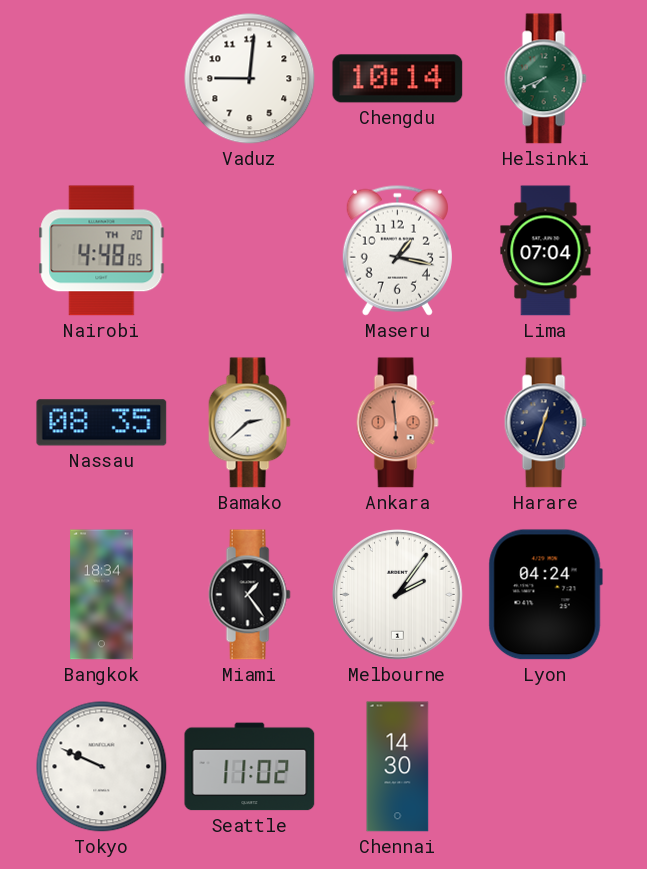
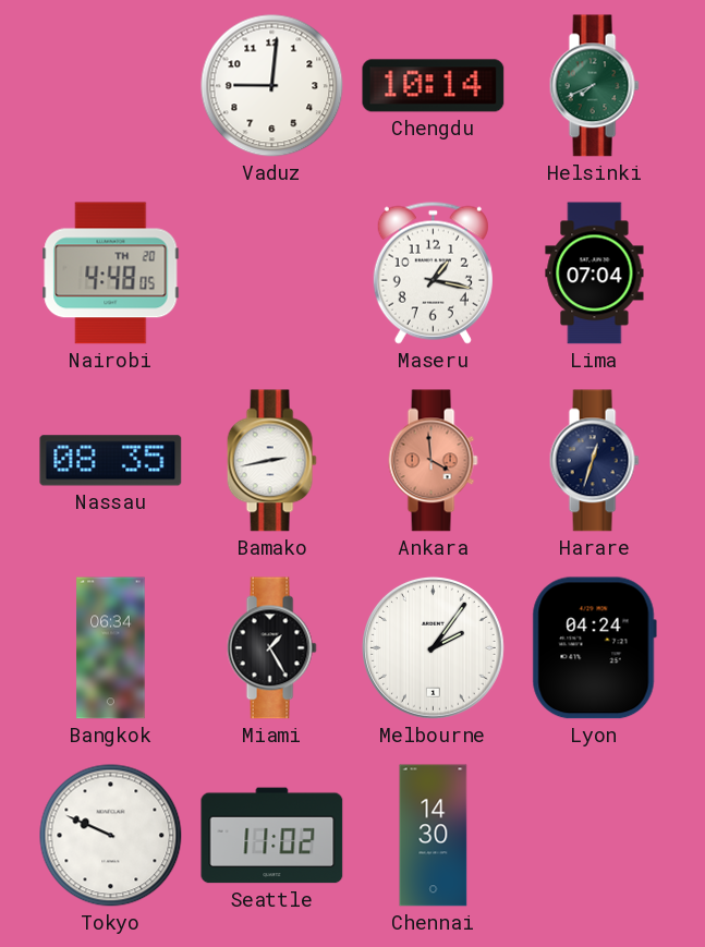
Bamako: 2:38 -> 2:43
Ankara: 5:59 -> 3:59
Bangkok: 18:34 -> 06:34
Miami: 1:24 -> 1:25
